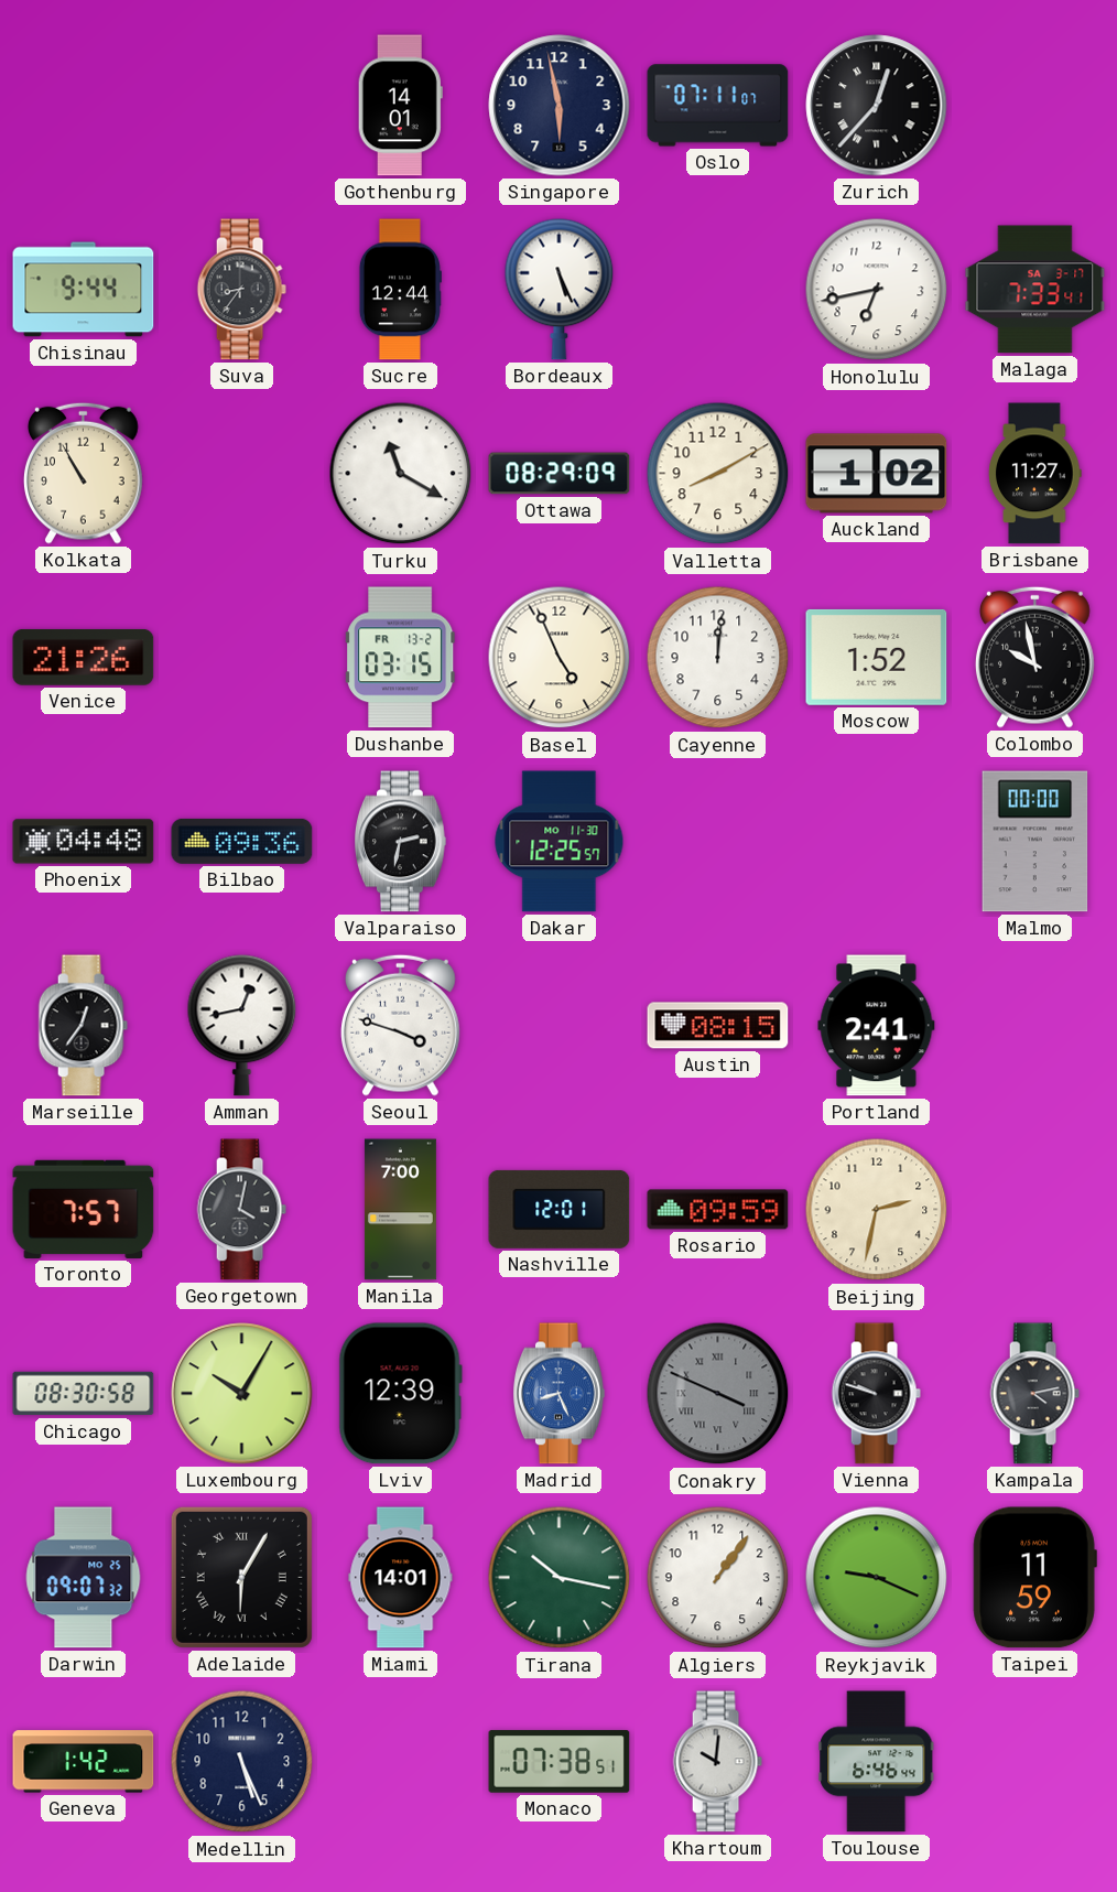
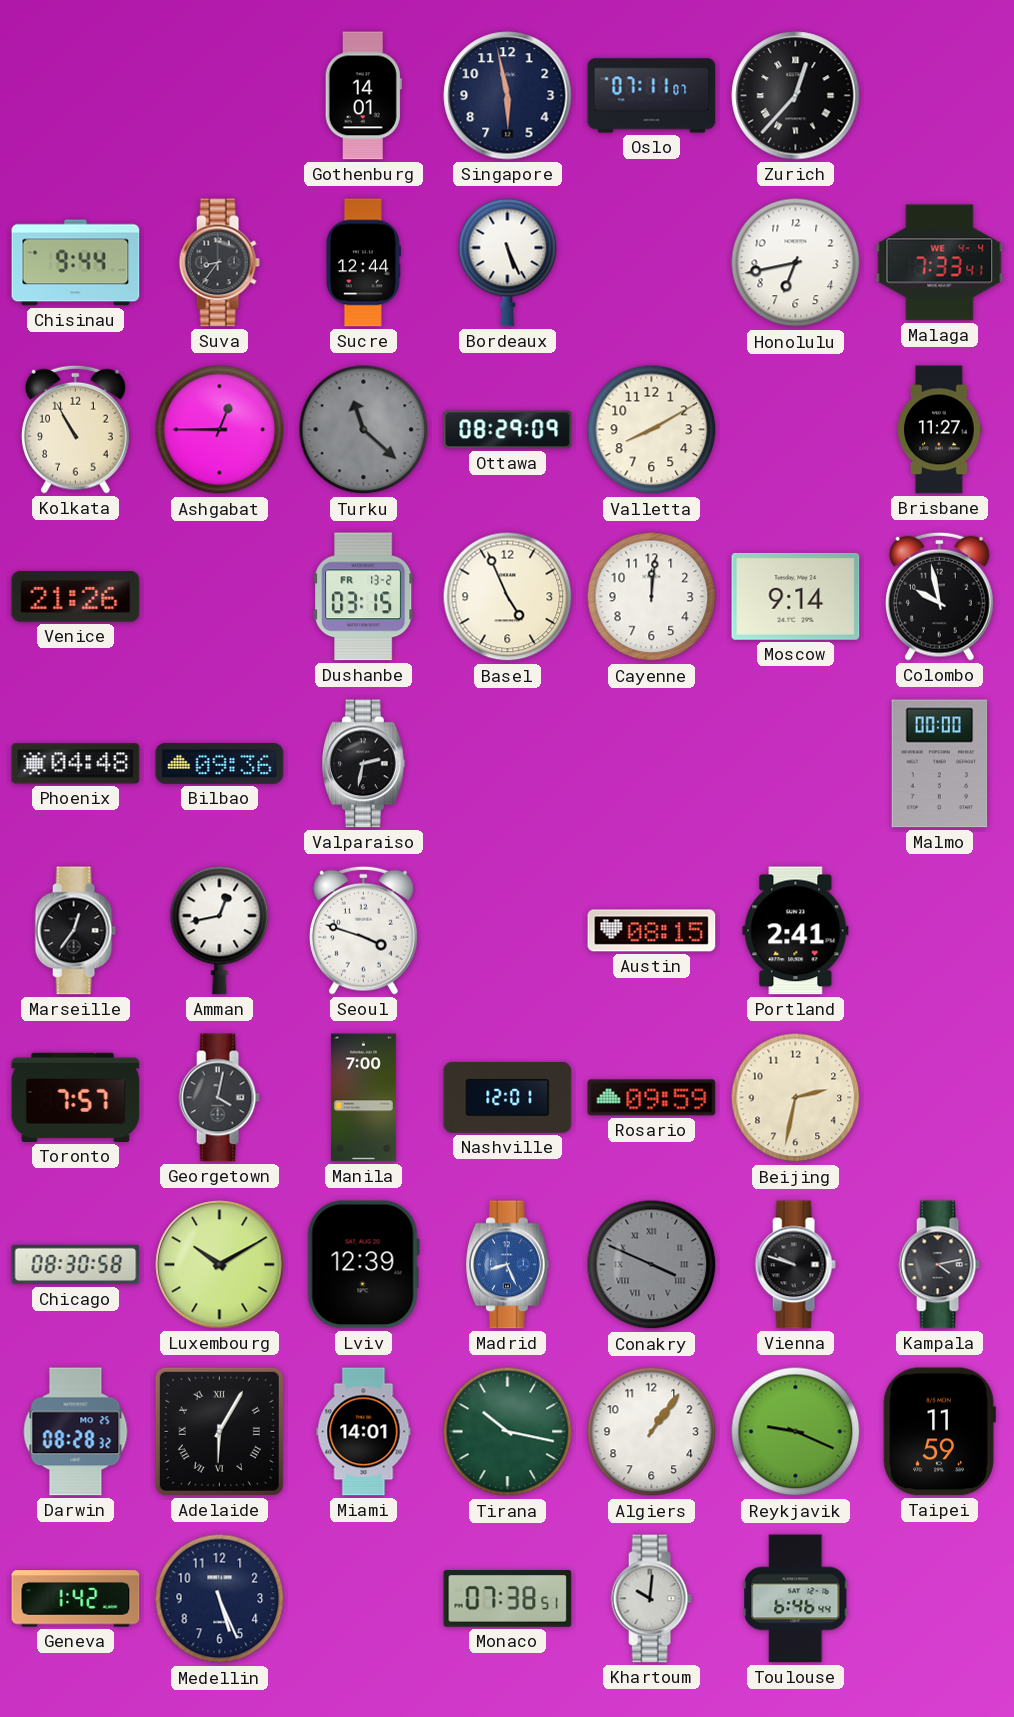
Malaga date: SA 3-17 -> WE 4-4
Ashgabat: none -> 12:45
Turku: 11:20 -> 11:22
Turku dial: white -> grey
Auckland: 1:02 -> none
Moscow: 1:52 -> 9:14
Dakar: 12:25 -> none
Luxembourg: 10:05 -> 10:10
Darwin: 09:07 -> 08:28
